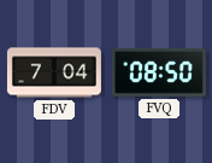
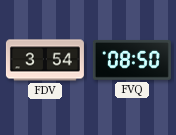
FDV: 7:04 -> 3:54
